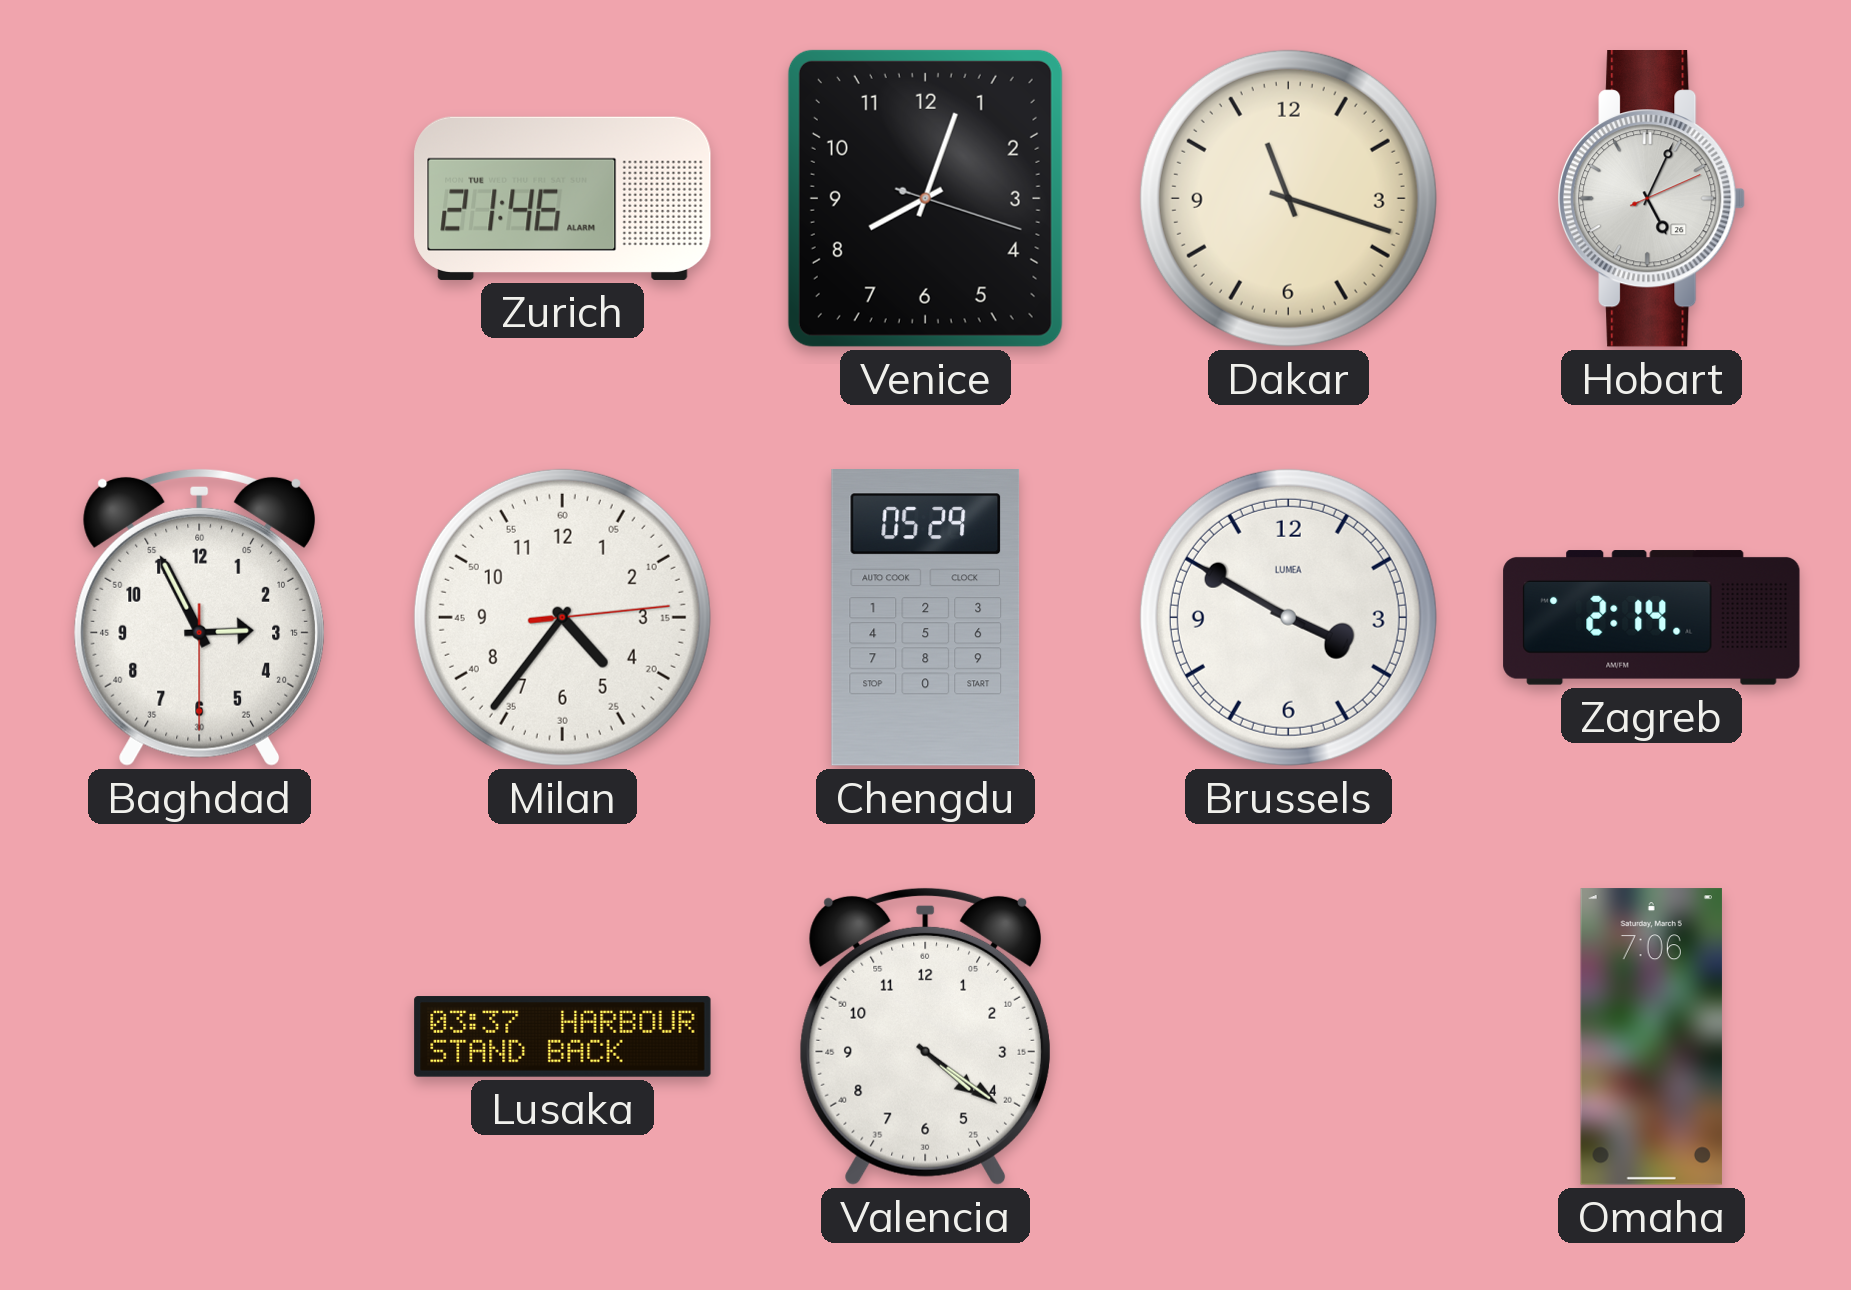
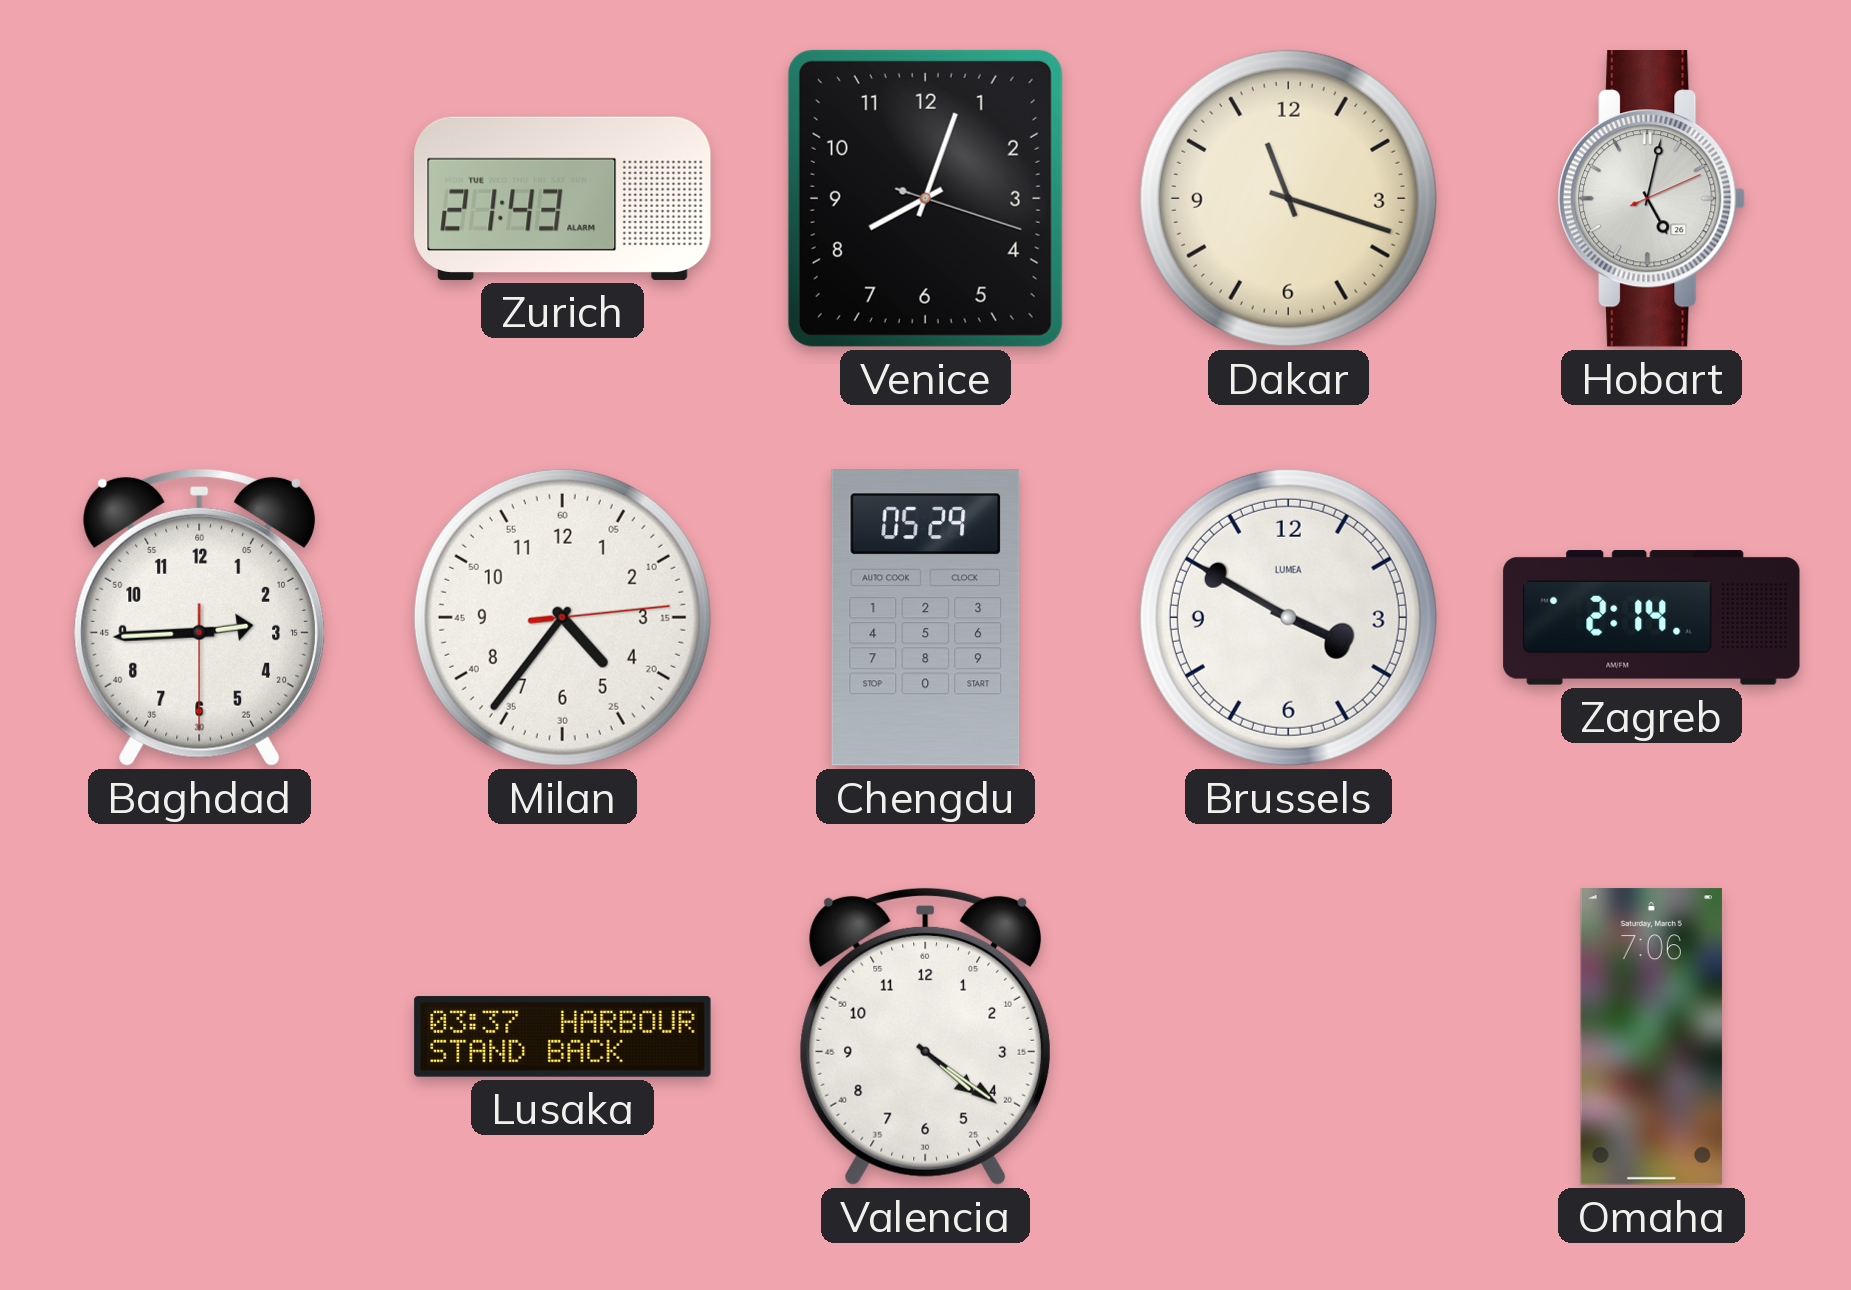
Zurich: 21:46 -> 21:43
Hobart: 5:04 -> 5:02
Baghdad: 2:55 -> 2:44
